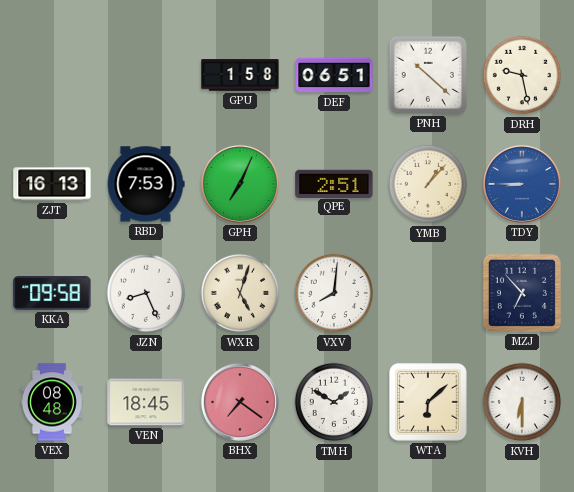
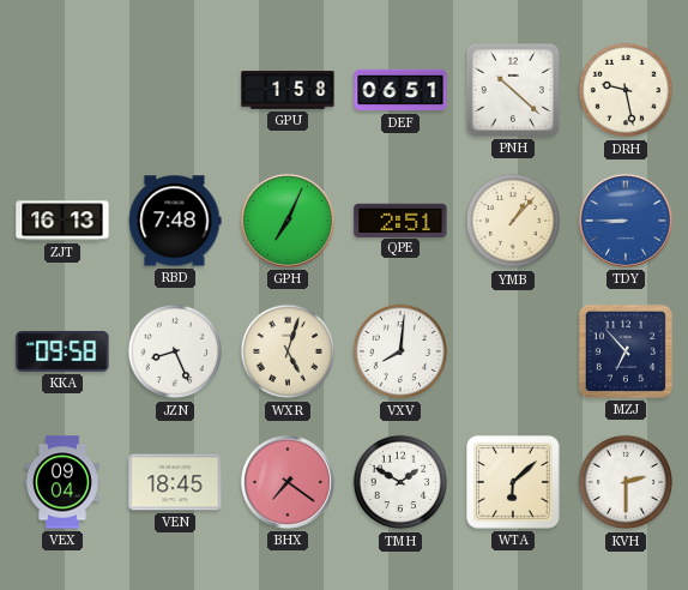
RBD: 7:53 -> 7:48
VEX: 08:48 -> 09:04
KVH: 6:30 -> 2:30
